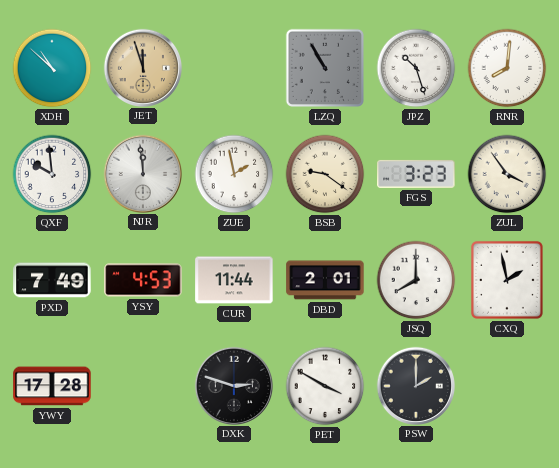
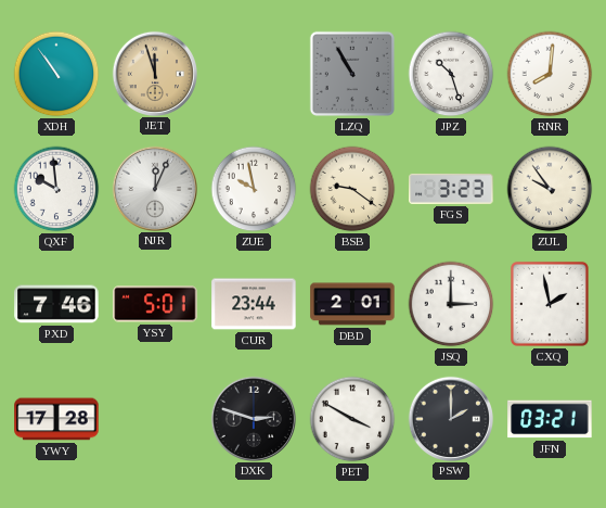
XDH: 10:52 -> 10:54
NJR: 11:59 -> 12:04
ZUE: 1:58 -> 9:58
ZUL: 3:54 -> 9:54
PXD: 7:49 -> 7:46
YSY: 4:53 -> 5:01
CUR: 11:44 -> 23:44
JSQ: 8:00 -> 3:00
JFN: none -> 03:21
